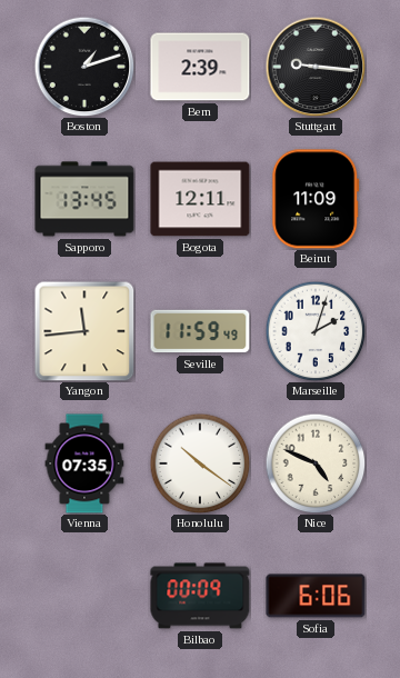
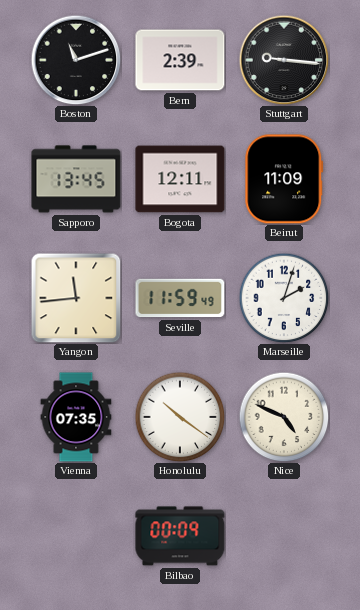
Boston: 1:12 -> 11:12
Sofia: 6:06 -> none
